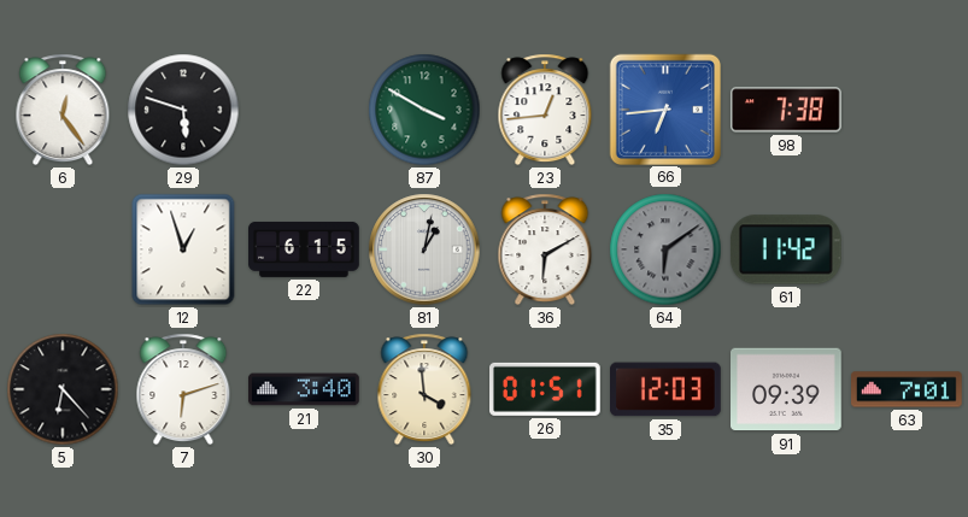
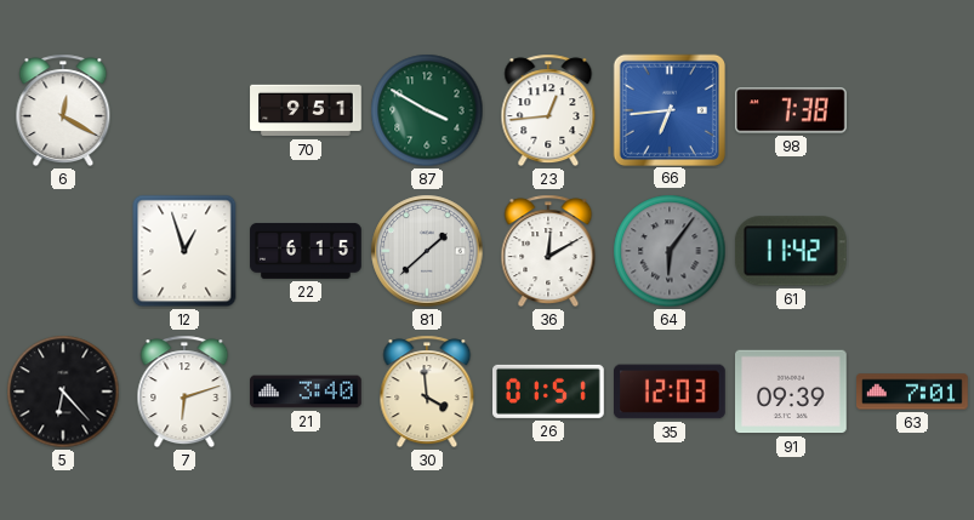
6: 12:24 -> 12:20
29: 5:48 -> none
70: none -> 9:51
81: 1:02 -> 1:38
36: 6:10 -> 12:10
64: 6:09 -> 6:06
